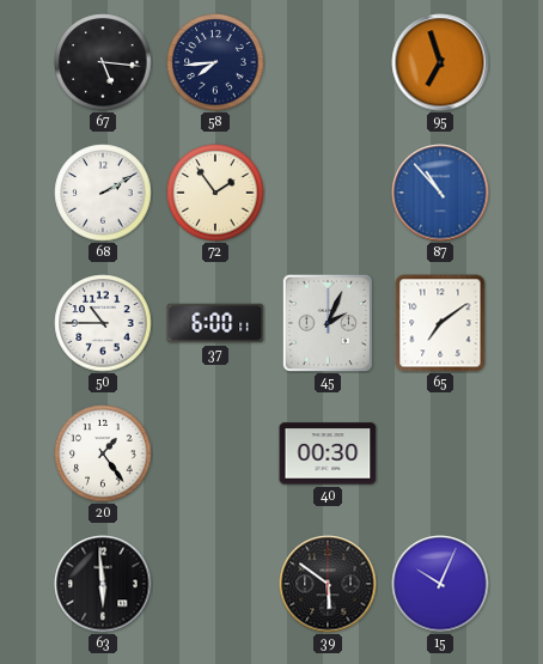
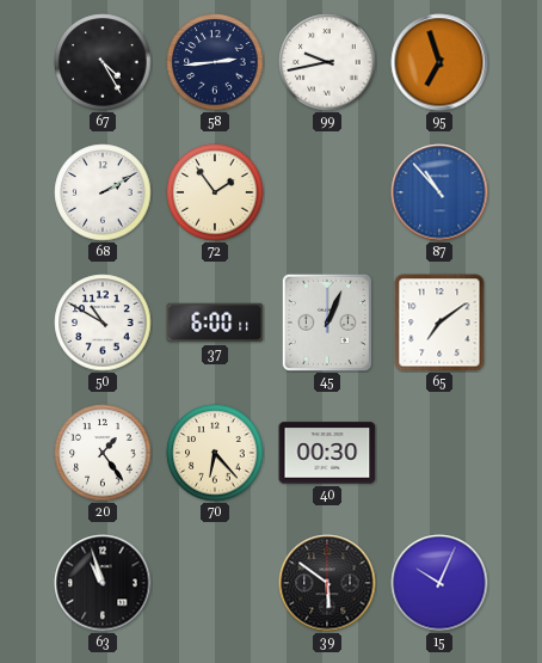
67: 5:16 -> 4:25
58: 7:44 -> 2:44
99: none -> 9:43
50: 10:45 -> 10:50
45: 2:04 -> 1:04
70: none -> 6:23
63: 5:59 -> 10:57
